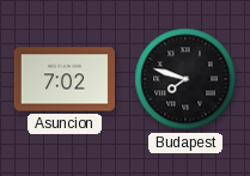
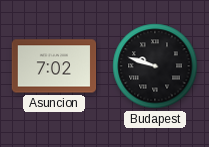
Budapest: 7:48 -> 9:48
